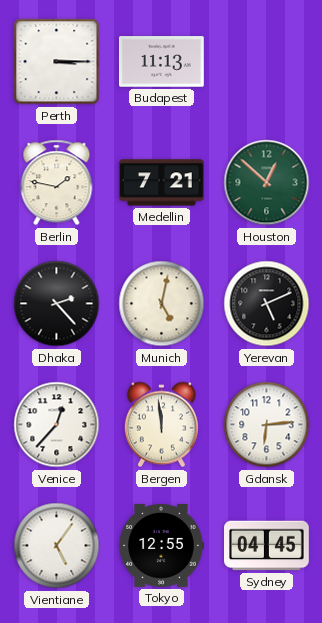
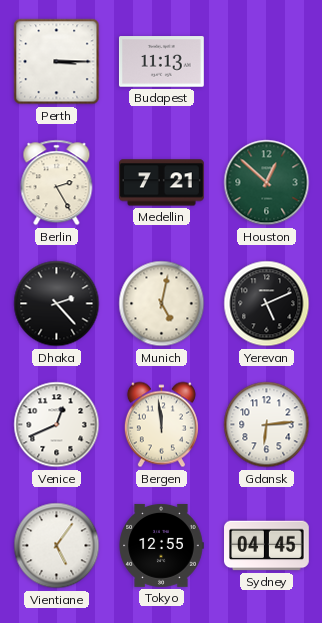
Berlin: 1:47 -> 2:25
Venice: 12:37 -> 12:41
